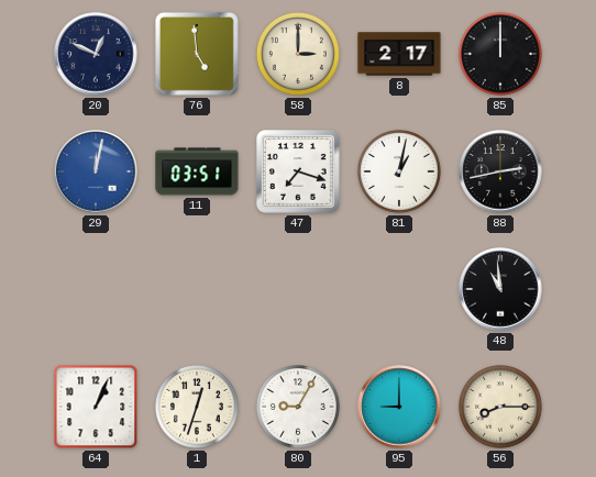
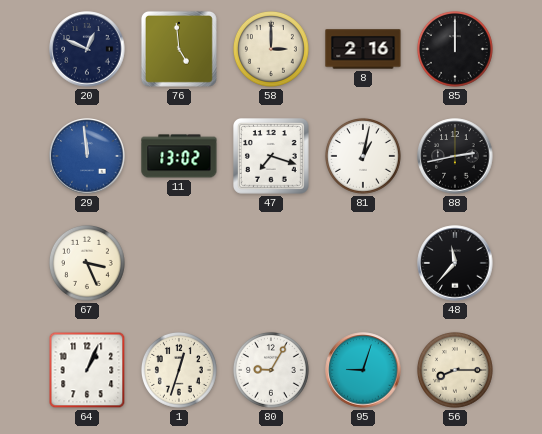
8: 2:17 -> 2:16
29: 12:02 -> 11:59
11: 03:51 -> 13:02
67: none -> 3:26
48: 10:59 -> 11:37
95: 9:00 -> 9:03
